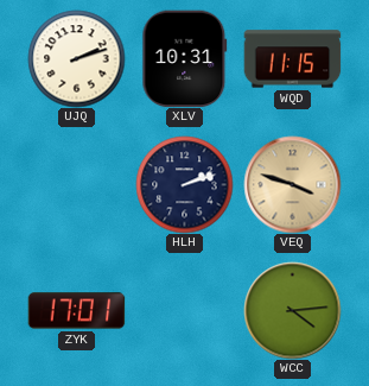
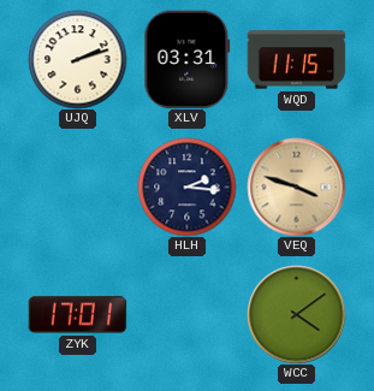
XLV: 10:31 -> 03:31
HLH: 2:12 -> 2:16
WCC: 4:14 -> 4:09
